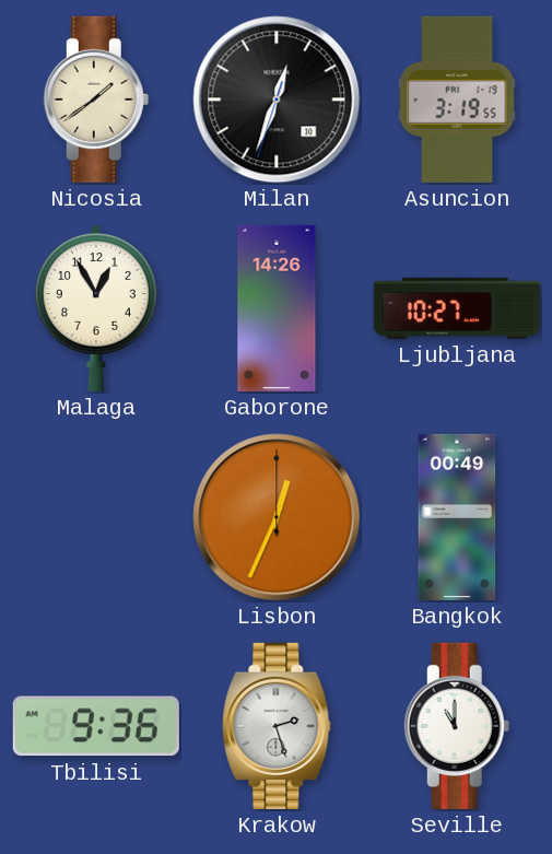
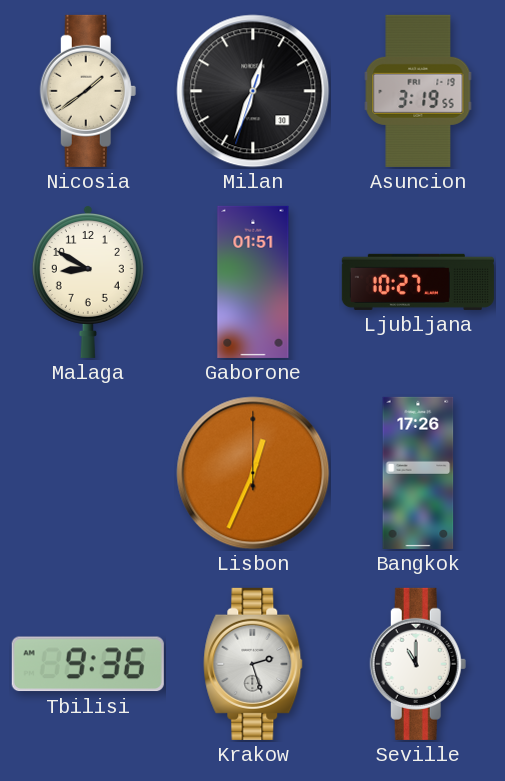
Malaga: 12:55 -> 8:50
Gaborone: 14:26 -> 01:51
Bangkok: 00:49 -> 17:26
